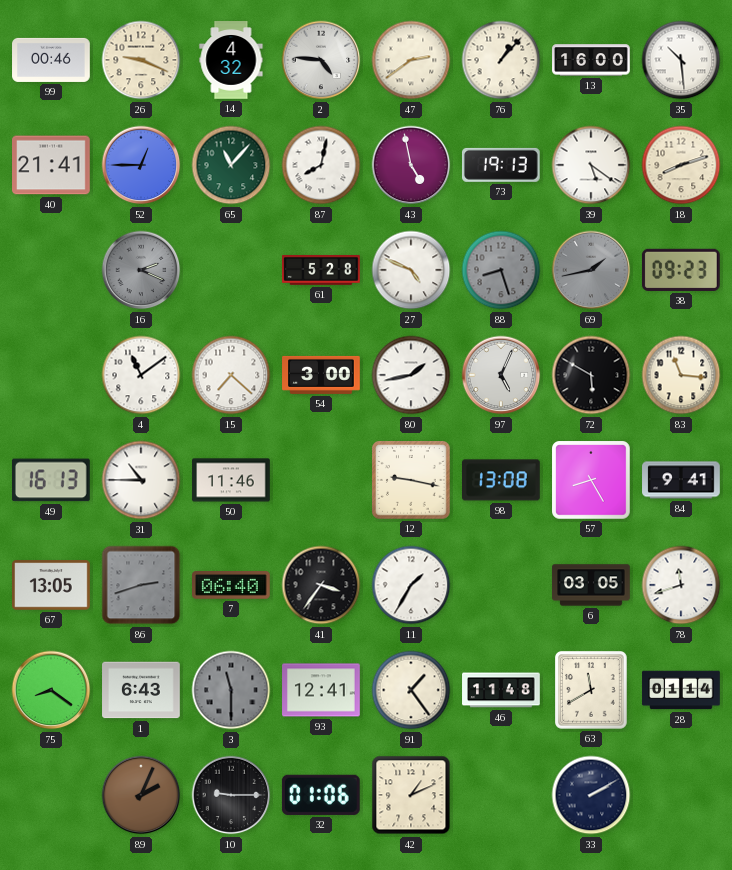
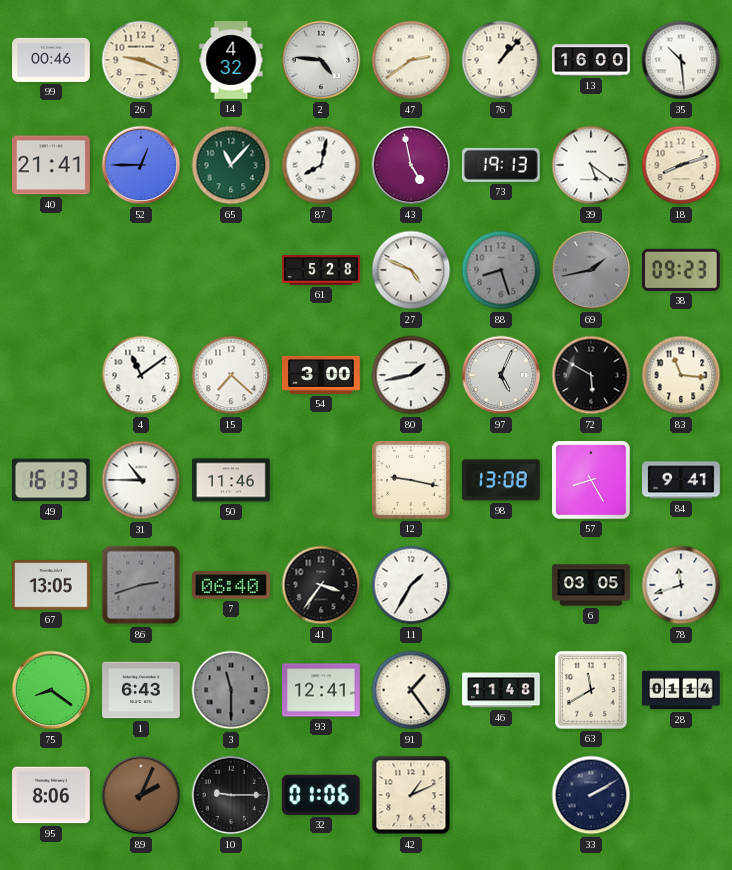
16: 2:19 -> none
95: none -> 8:06
